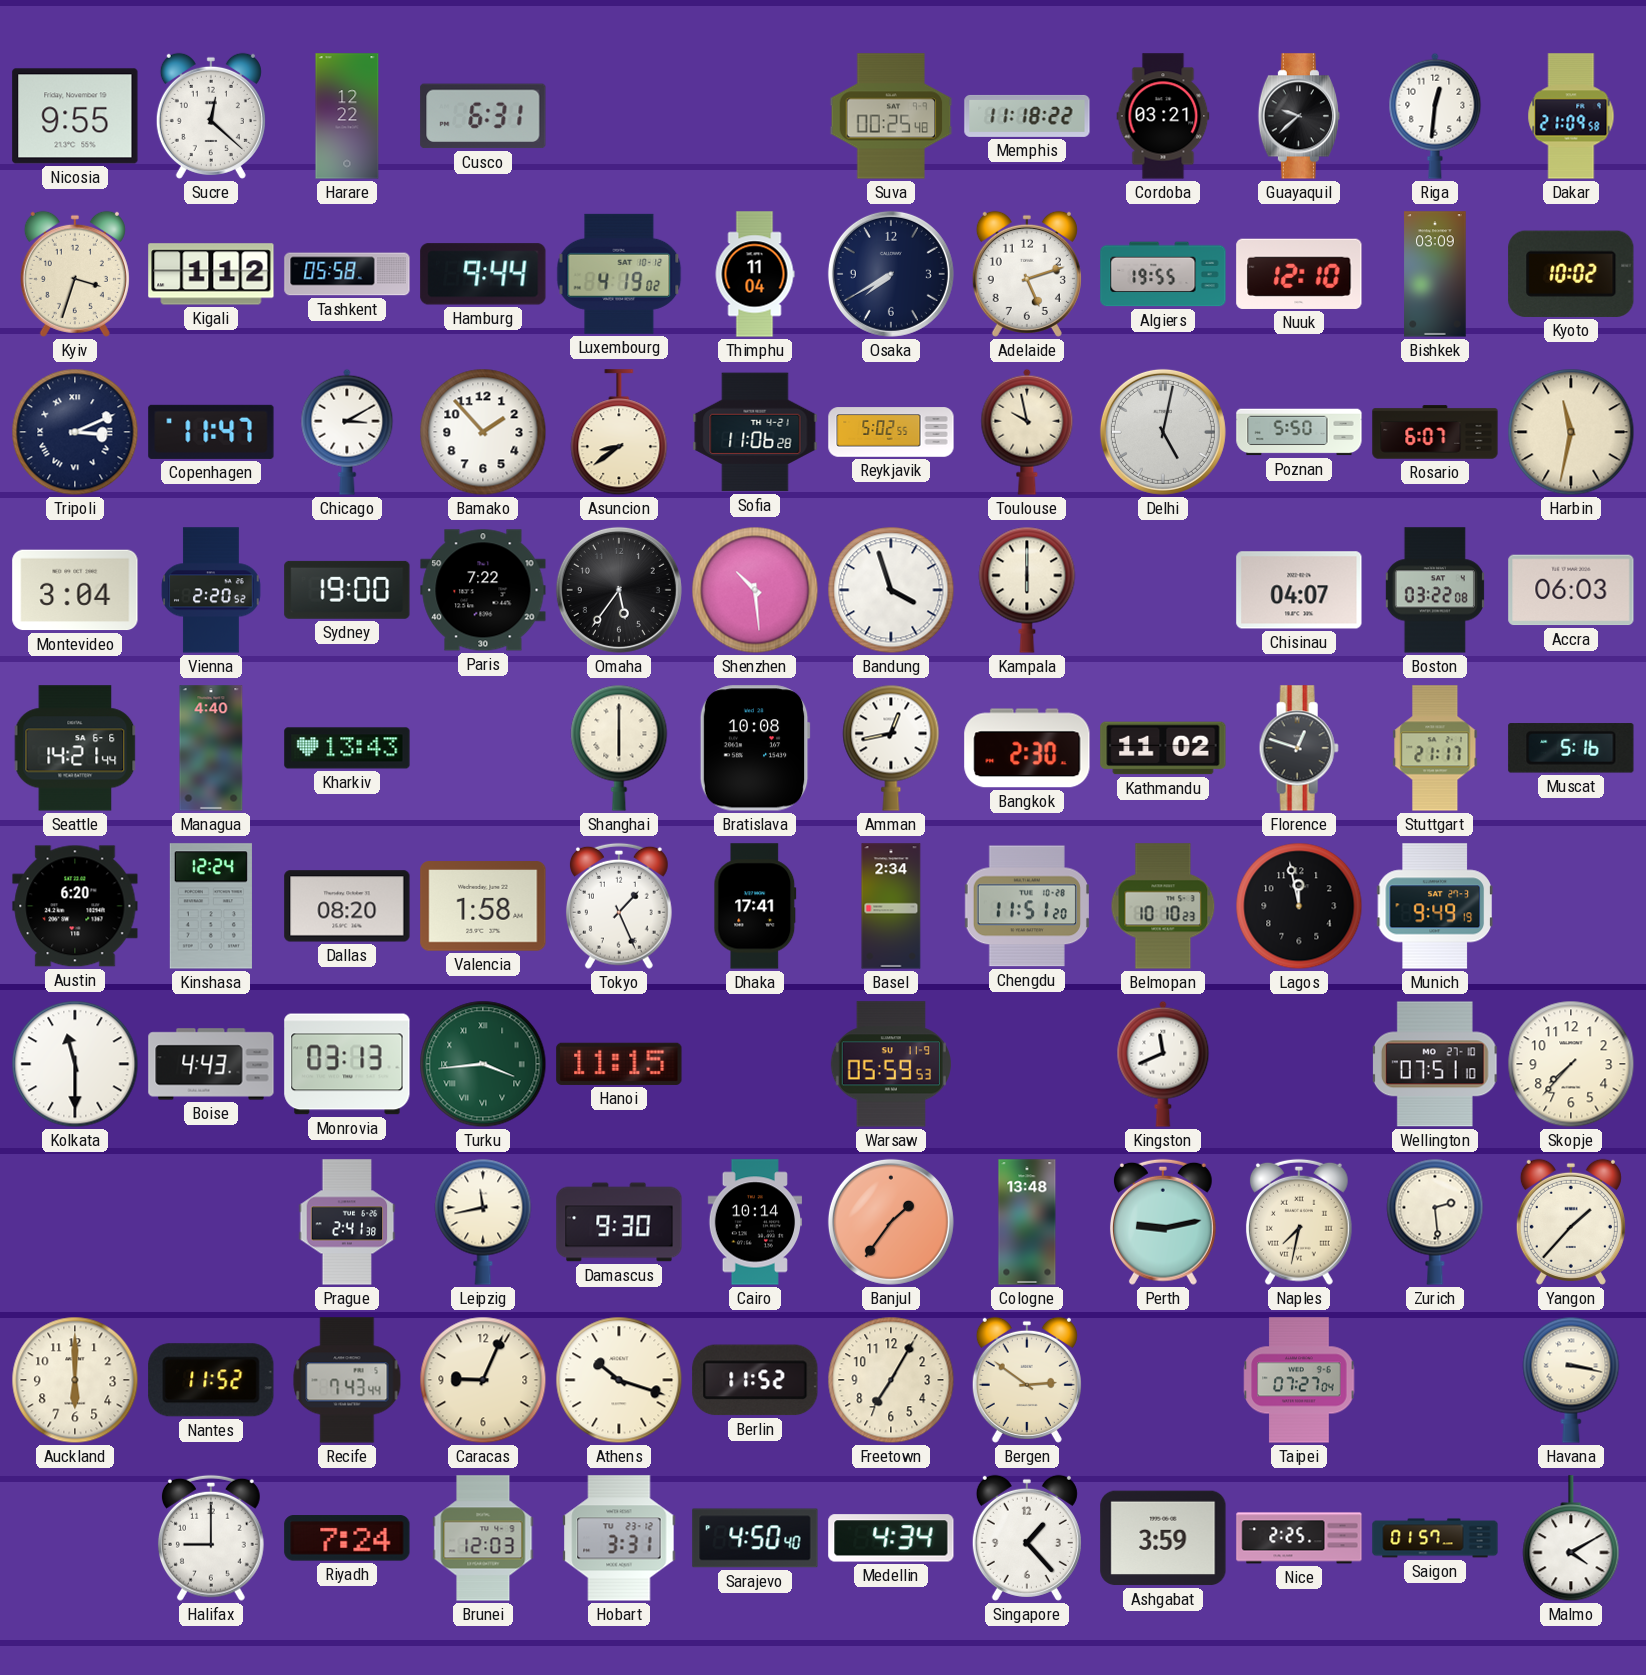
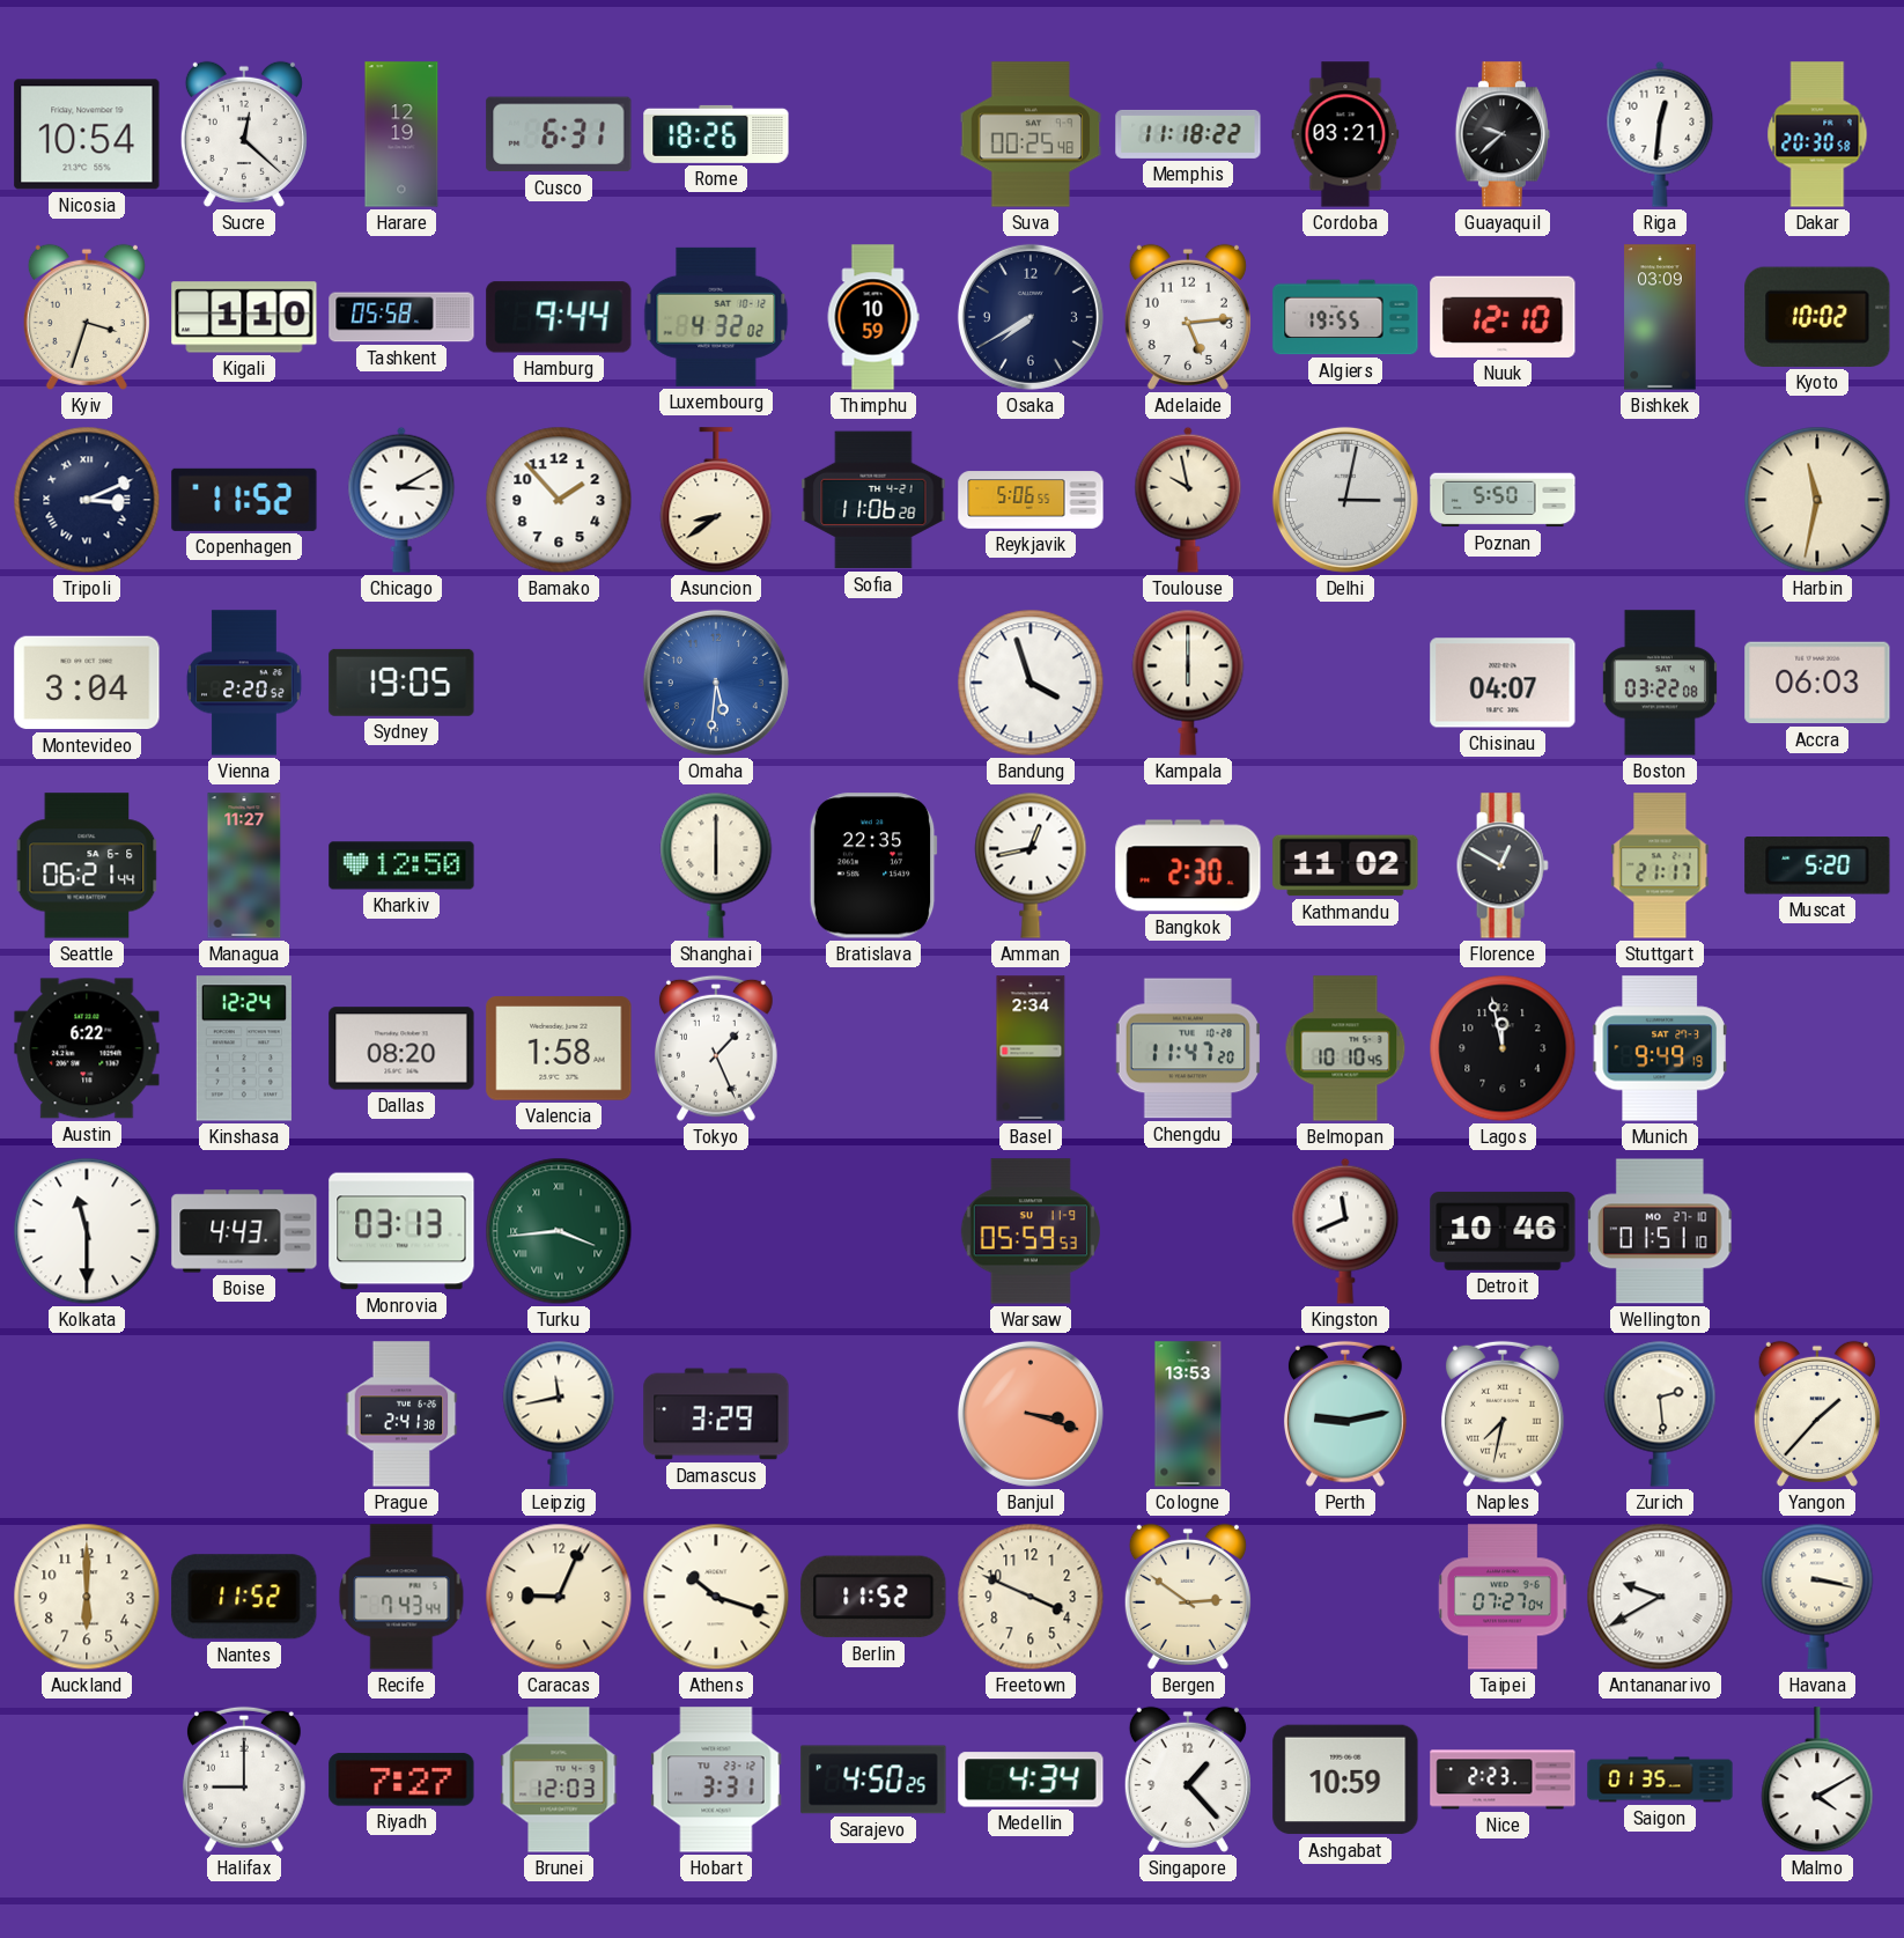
Nicosia: 9:55 -> 10:54
Harare: 12:22 -> 12:19
Rome: none -> 18:26
Dakar: 21:09 -> 20:30
Kigali: 1:12 -> 1:10
Luxembourg: 4:19 -> 4:32
Thimphu: 11:04 -> 10:59
Adelaide: 5:12 -> 5:14
Copenhagen: 11:47 -> 11:52
Reykjavik: 5:02 -> 5:06
Delhi: 5:02 -> 3:02
Rosario: 6:07 -> none
Sydney: 19:00 -> 19:05
Paris: 7:22 -> none
Omaha: 5:36 -> 5:31
Omaha dial: black -> blue
Shenzhen: 10:29 -> none
Seattle: 14:21 -> 06:21
Managua: 4:40 -> 11:27
Kharkiv: 13:43 -> 12:50
Bratislava: 10:08 -> 22:35
Florence: 12:48 -> 12:50
Muscat: 5:16 -> 5:20
Austin: 6:20 -> 6:22
Dhaka: 17:41 -> none
Chengdu: 11:51 -> 11:47
Belmopan: 10:10:23 -> 10:10:45
Hanoi: 11:15 -> none
Detroit: none -> 10:46
Wellington: 07:51 -> 01:51
Skopje: 7:37 -> none
Damascus: 9:30 -> 3:29
Cairo: 10:14 -> none
Banjul: 1:36 -> 3:18
Cologne: 13:48 -> 13:53
Freetown: 7:05 -> 3:49
Antananarivo: none -> 9:40
Riyadh: 7:24 -> 7:27
Sarajevo: 4:50:40 -> 4:50:25
Ashgabat: 3:59 -> 10:59
Nice: 2:25 -> 2:23
Saigon: 01:57 -> 01:35
